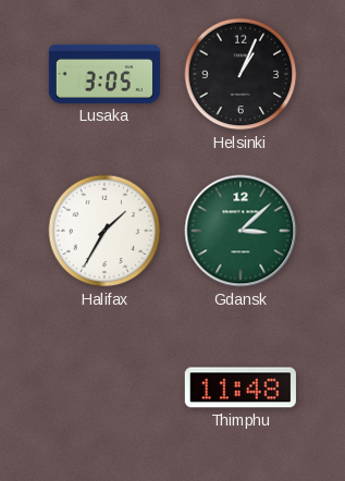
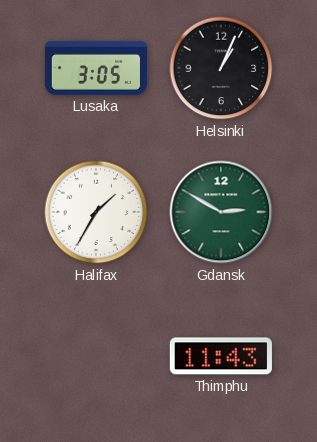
Gdansk: 3:08 -> 2:50
Thimphu: 11:48 -> 11:43
